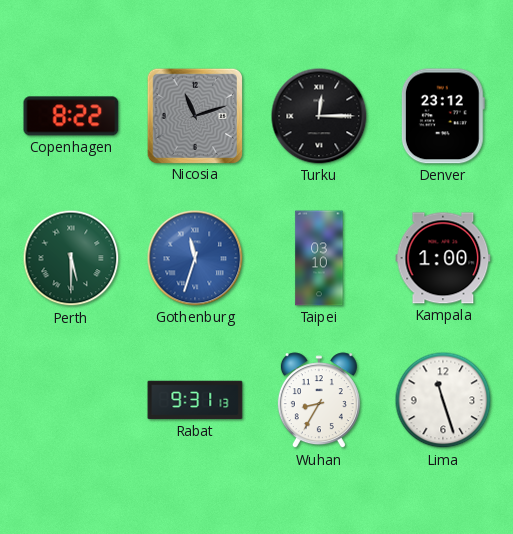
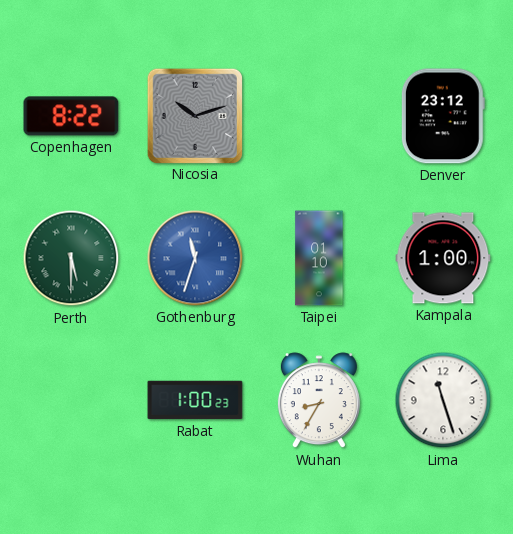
Nicosia: 11:12 -> 10:12
Turku: 12:15 -> none
Taipei: 03:10 -> 01:10
Rabat: 9:31 -> 1:00
